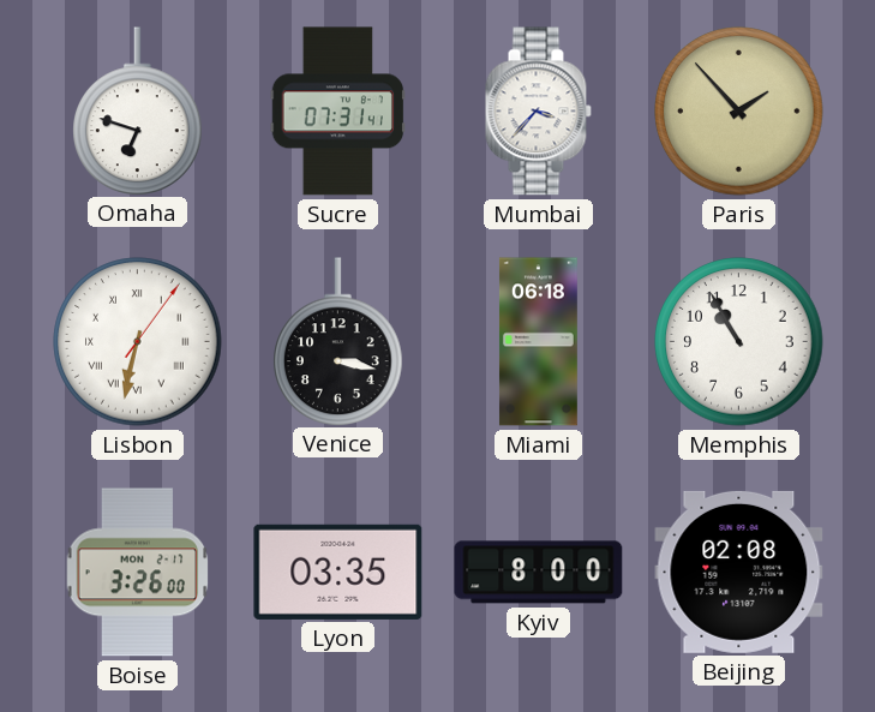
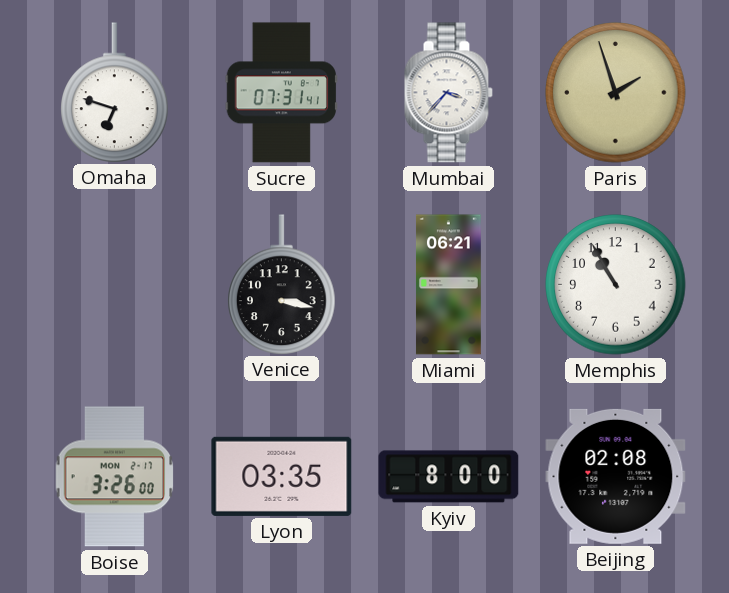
Paris: 1:53 -> 1:57
Lisbon: 6:32 -> none
Miami: 06:18 -> 06:21
